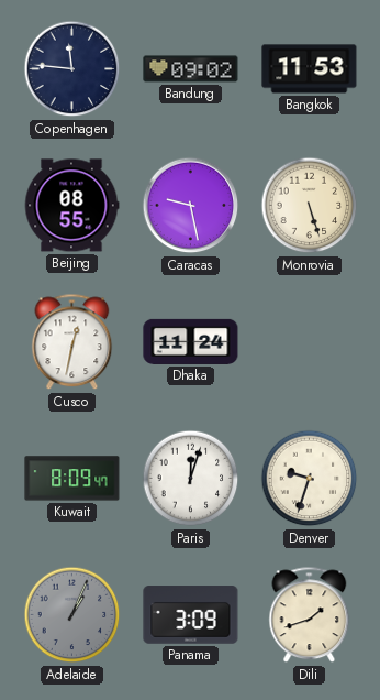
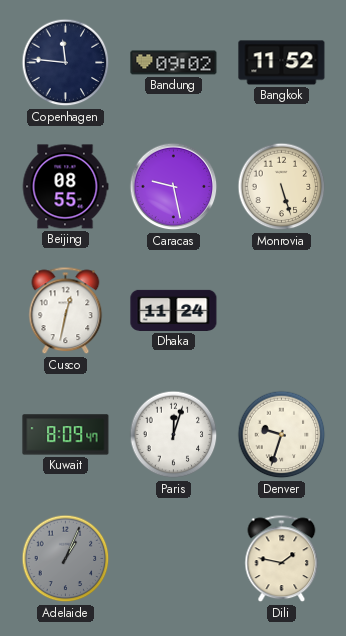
Bangkok: 11:53 -> 11:52
Panama: 3:09 -> none
Dili: 1:42 -> 1:47
